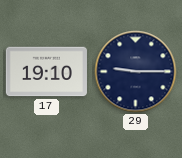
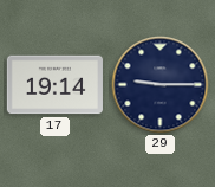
17: 19:10 -> 19:14
